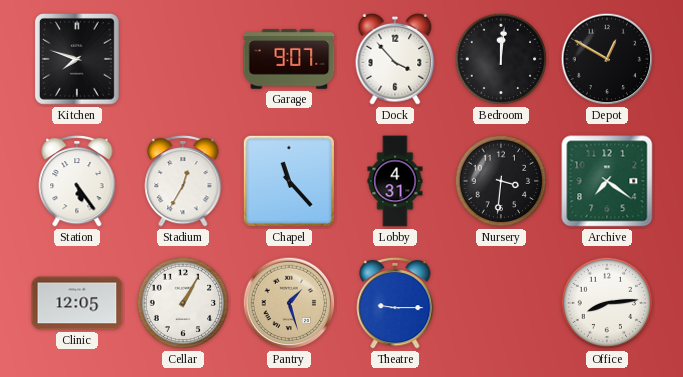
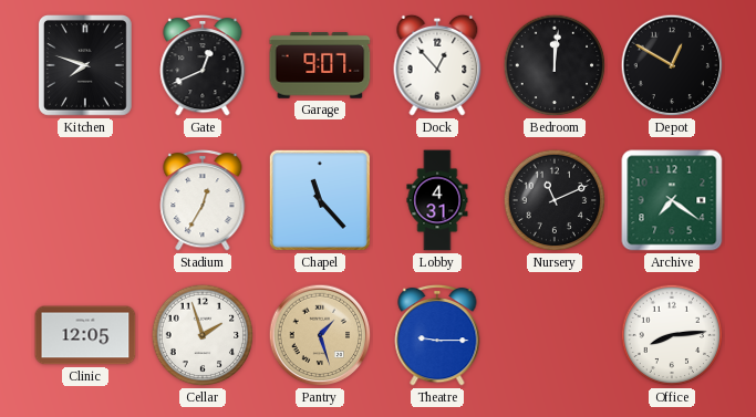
Gate: none -> 12:41
Dock: 3:53 -> 12:53
Station: 5:24 -> none
Nursery: 3:31 -> 11:11
Cellar: 1:05 -> 1:57
